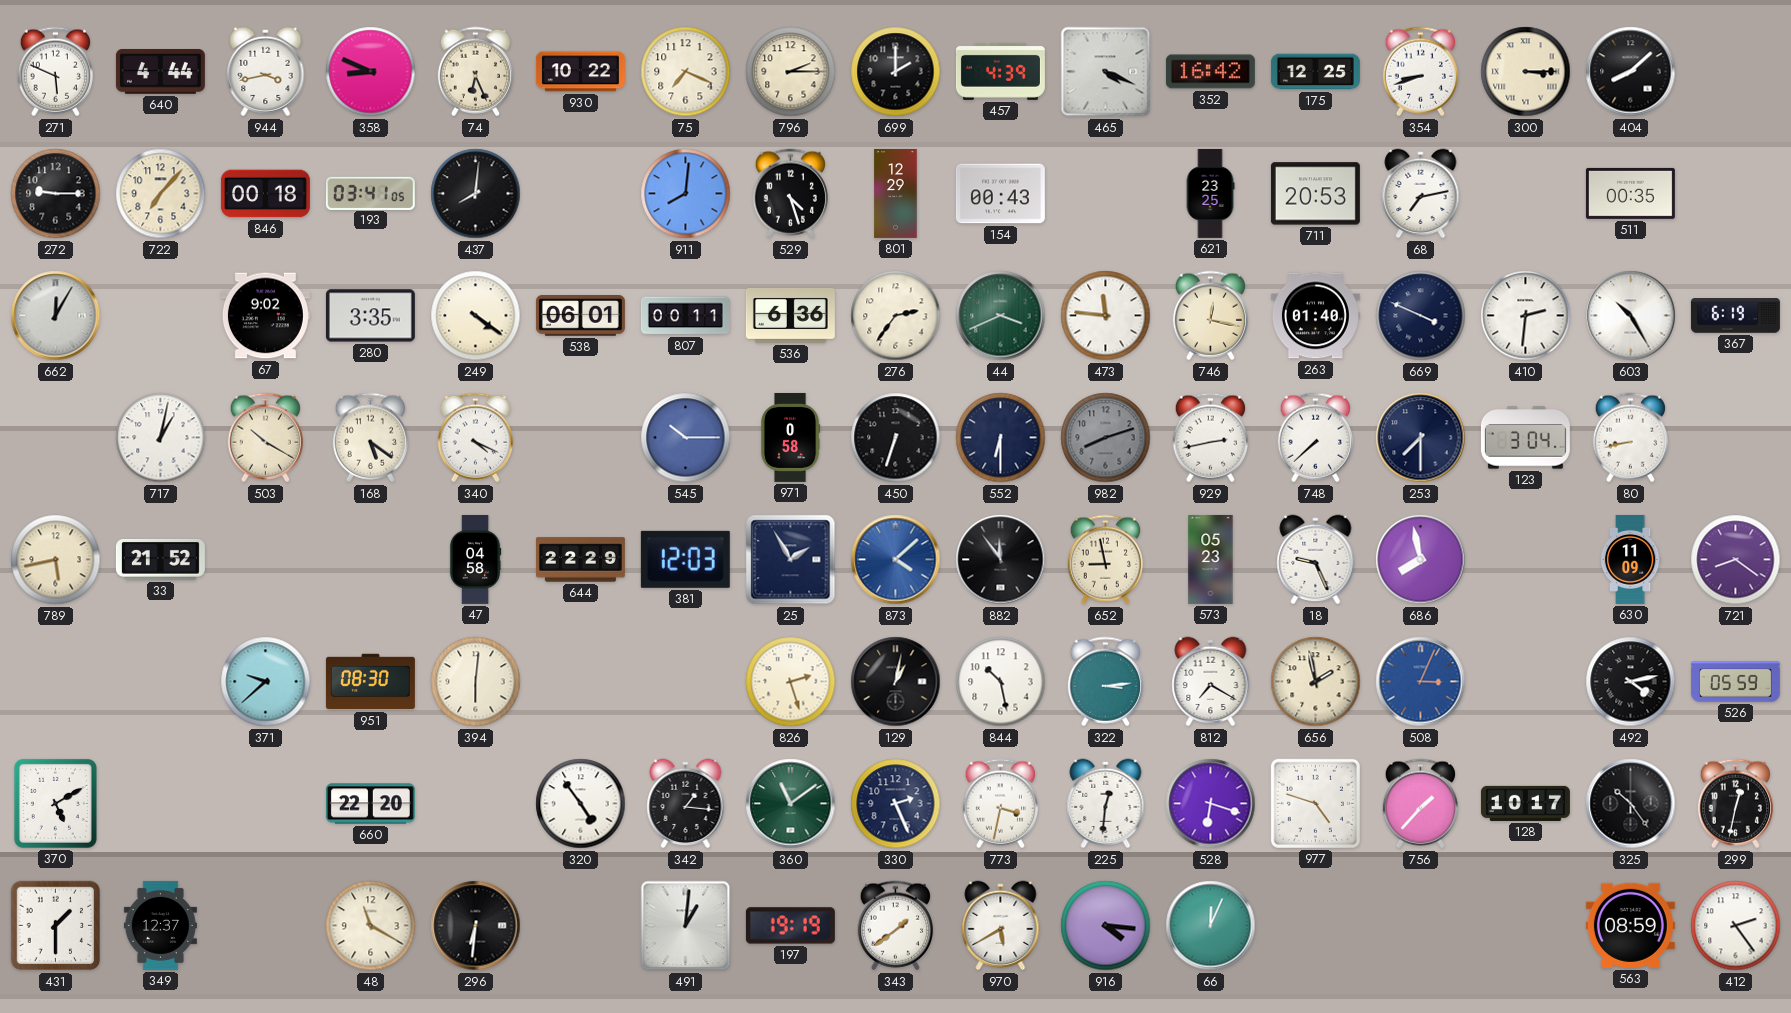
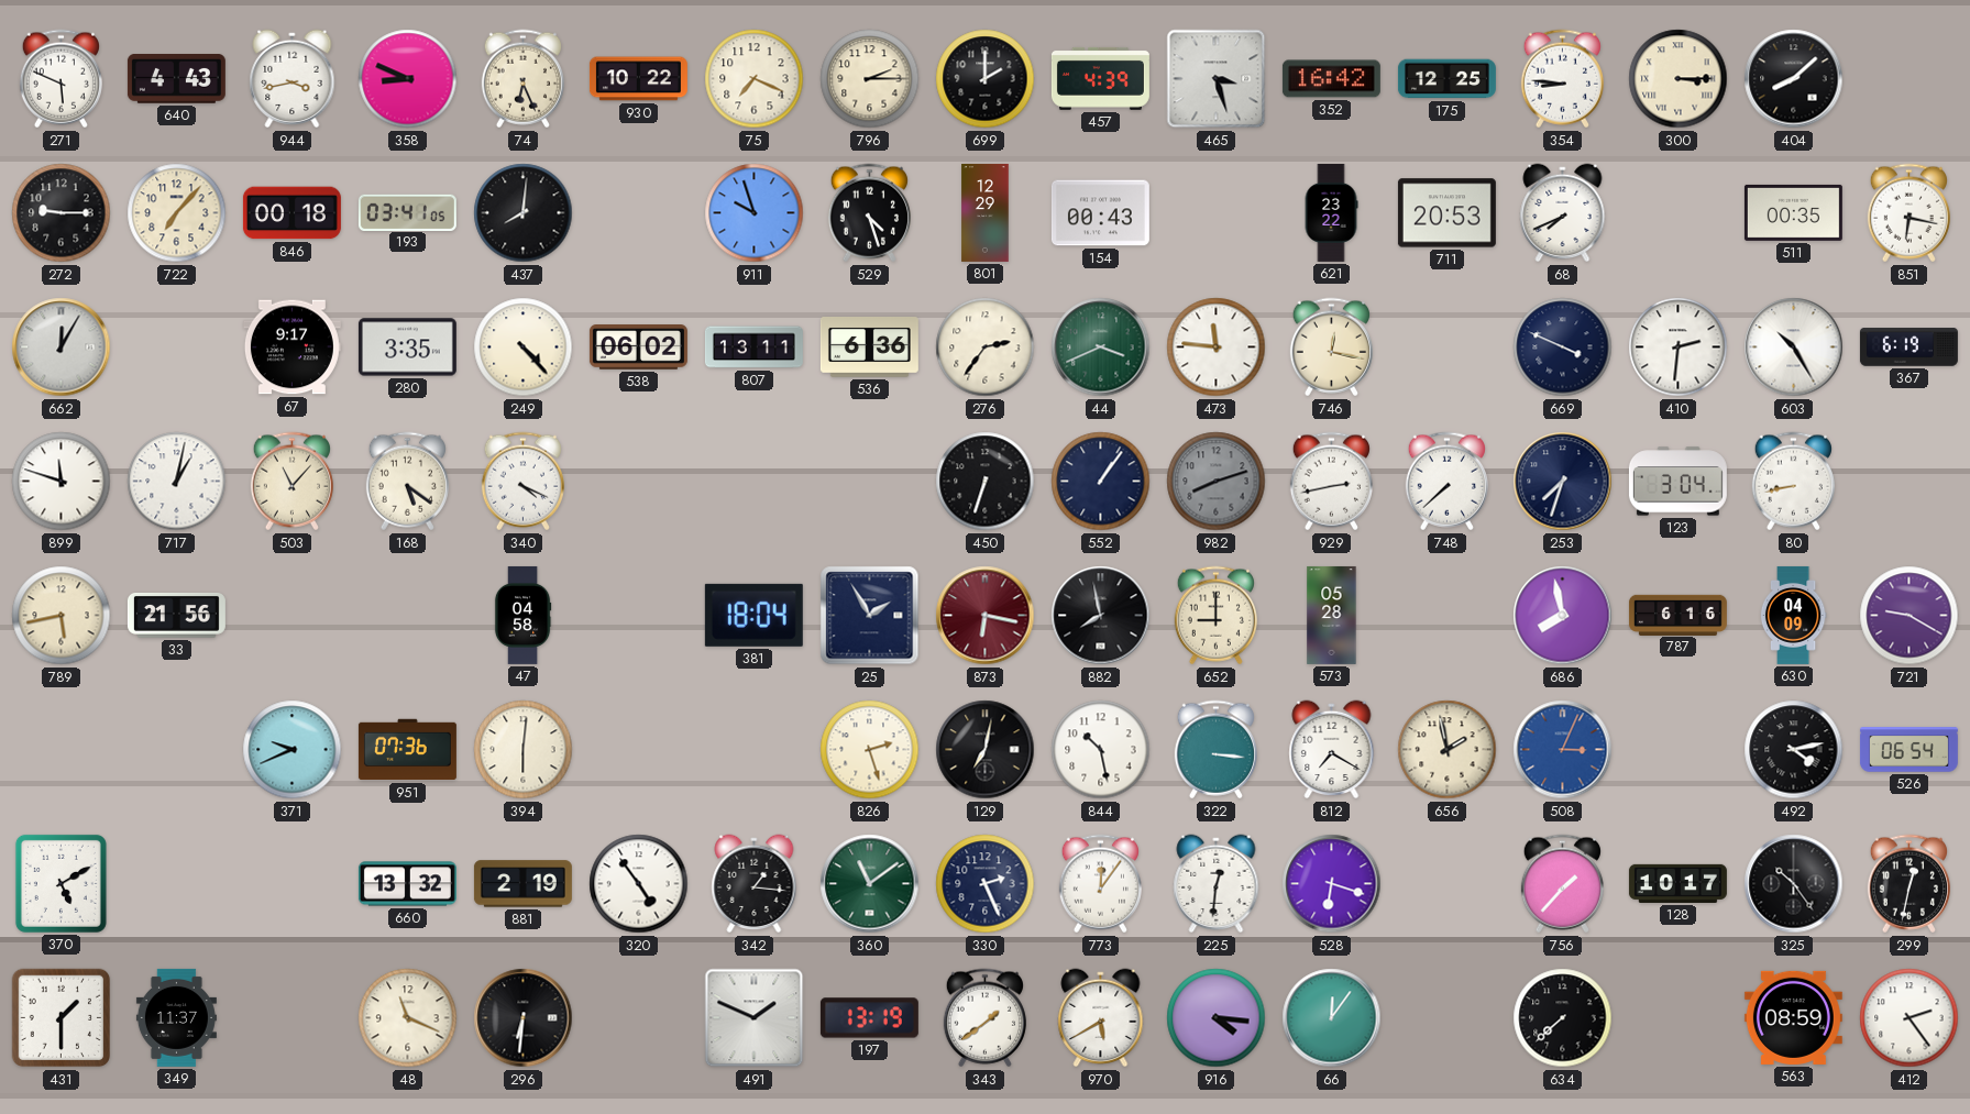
640: 4:44 -> 4:43
465: 4:19 -> 3:27
354: 8:42 -> 8:46
911: 8:01 -> 9:57
621: 23:25 -> 23:22
68: 7:13 -> 7:41
851: none -> 6:17
67: 9:02 -> 9:17
249: 4:21 -> 4:23
538: 06:01 -> 06:02
807: 00:11 -> 13:11
263: 01:40 -> none
899: none -> 11:48
503: 10:20 -> 11:07
545: 10:15 -> none
971: 0:58 -> none
552: 6:30 -> 1:06
253: 7:30 -> 7:33
33: 21:52 -> 21:56
644: 22:29 -> none
381: 12:03 -> 18:04
873: 4:08 -> 6:17
873 dial: blue -> burgundy
882: 11:54 -> 7:58
652: 8:58 -> 9:00
573: 05:23 -> 05:28
18: 9:26 -> none
787: none -> 6:16
630: 11:09 -> 04:09
721: 8:21 -> 9:20
371: 9:38 -> 9:41
951: 08:30 -> 07:36
129: 1:02 -> 7:02
322: 3:14 -> 3:16
526: 05:59 -> 06:54
660: 22:20 -> 13:32
881: none -> 2:19
773: 3:32 -> 12:06
977: 4:48 -> none
349: 12:37 -> 11:37
48: 11:20 -> 11:19
491: 1:01 -> 1:49
197: 19:19 -> 13:19
66: 12:04 -> 12:06
634: none -> 7:38
